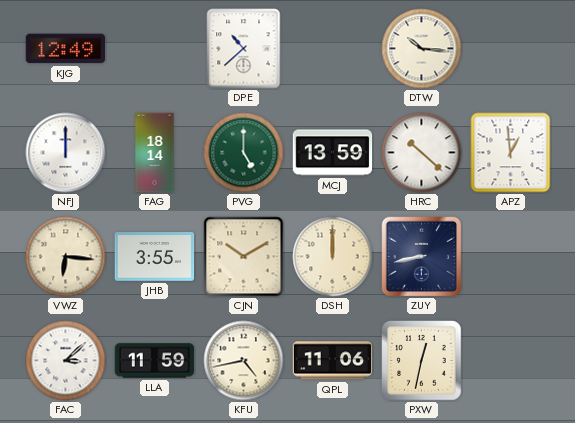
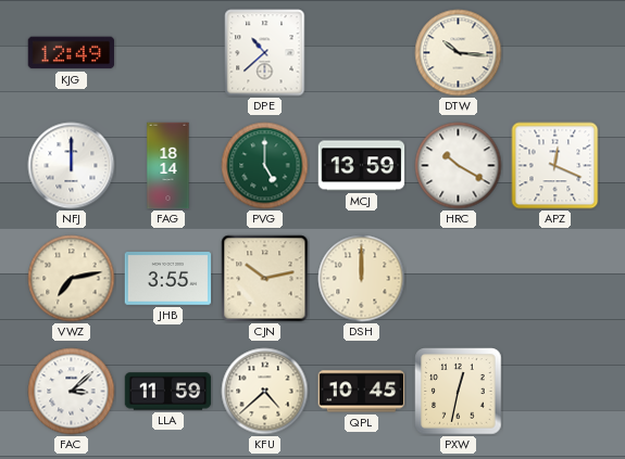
HRC: 10:22 -> 10:20
APZ: 12:59 -> 12:19
VWZ: 6:16 -> 7:13
CJN: 10:10 -> 10:13
ZUY: 8:43 -> none
KFU: 4:43 -> 4:38
QPL: 11:06 -> 10:45
